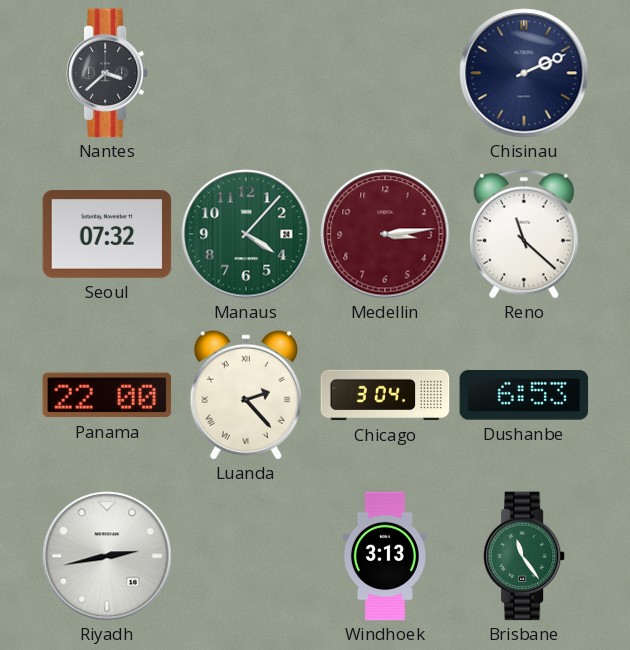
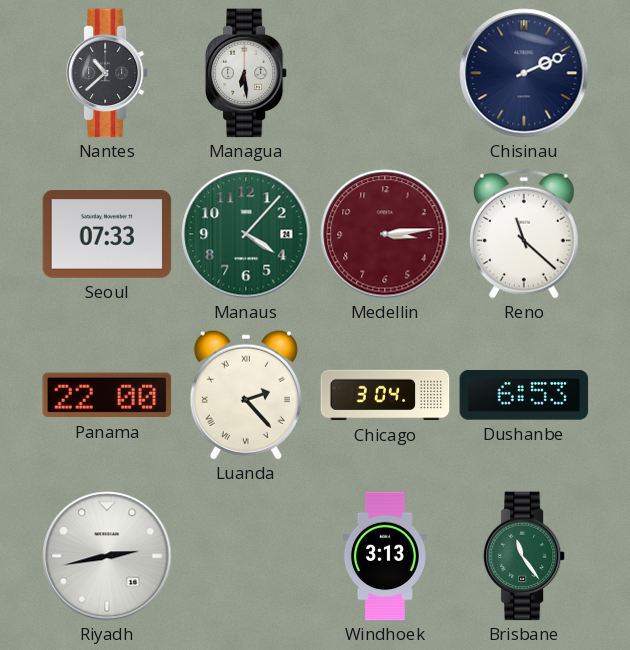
Nantes: 3:38 -> 10:38
Managua: none -> 6:29
Seoul: 07:32 -> 07:33
